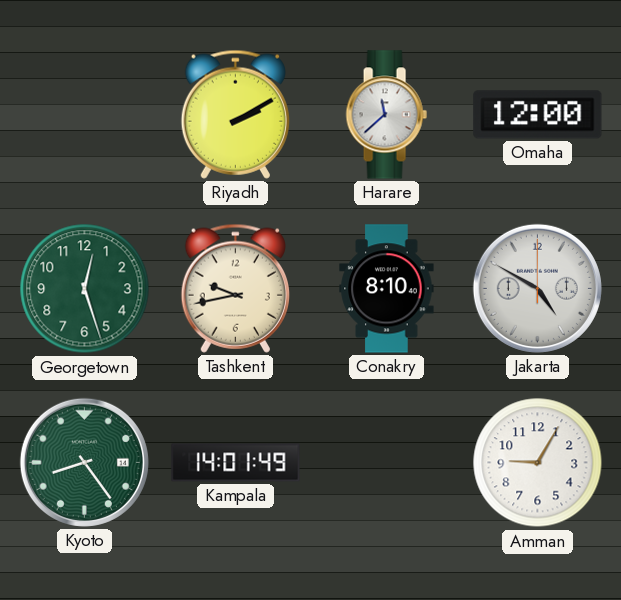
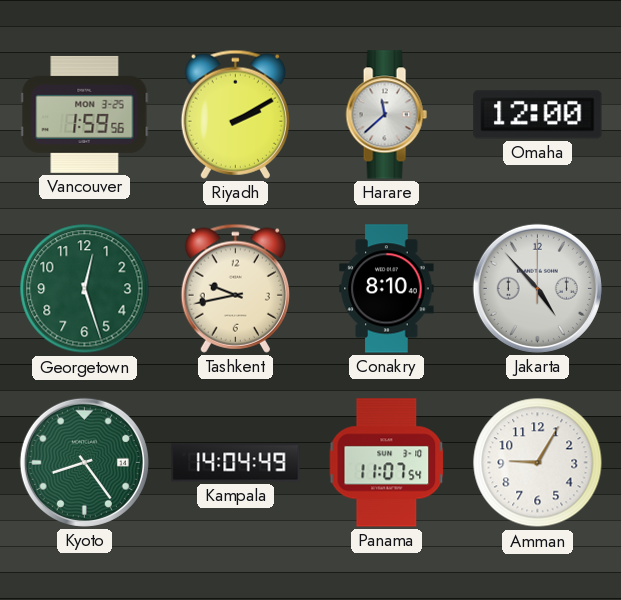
Vancouver: none -> 1:59
Jakarta: 4:50 -> 4:53
Kampala: 14:01 -> 14:04
Panama: none -> 11:07
